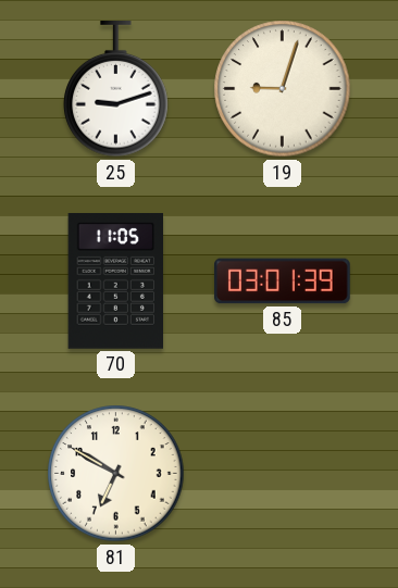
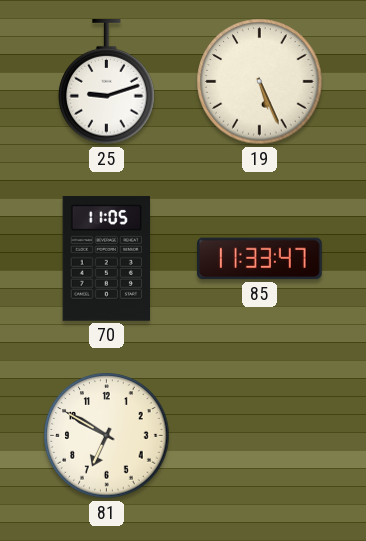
19: 9:03 -> 5:26
85: 03:01 -> 11:33
